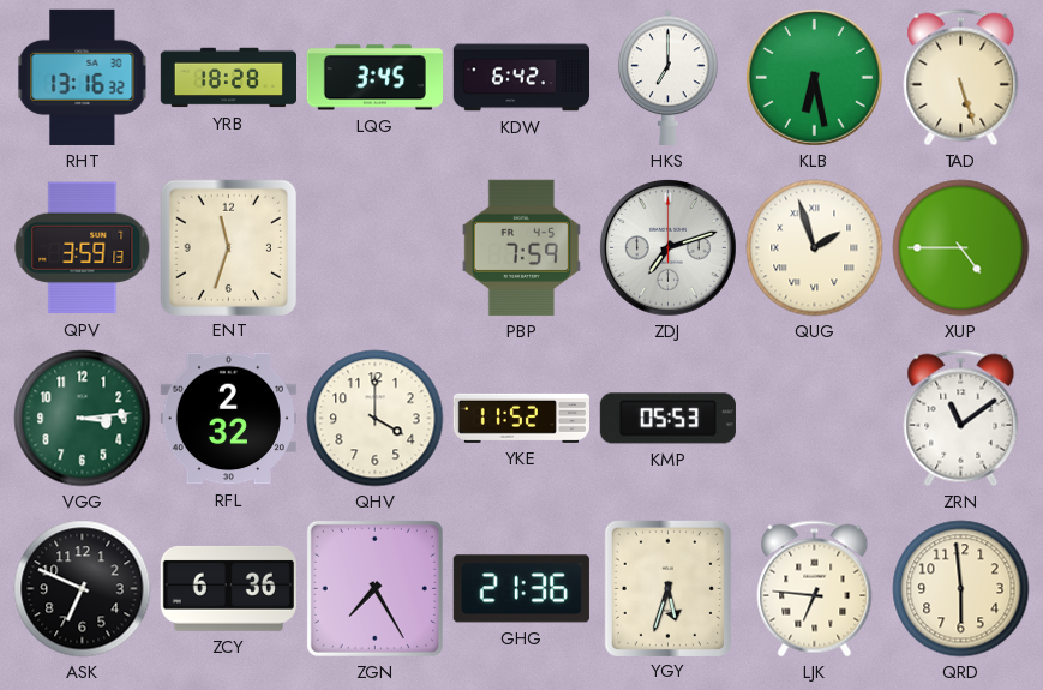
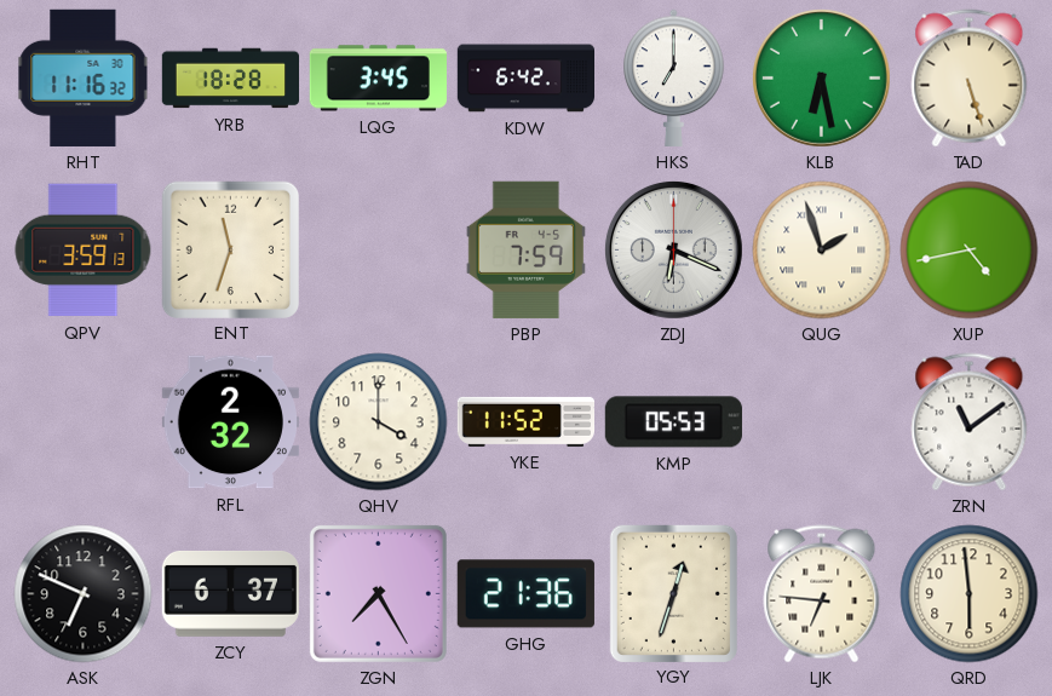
RHT: 13:16 -> 11:16
ZDJ: 7:12 -> 6:19
XUP: 4:45 -> 4:43
VGG: 3:14 -> none
ZCY: 6:36 -> 6:37
YGY: 5:33 -> 12:33
